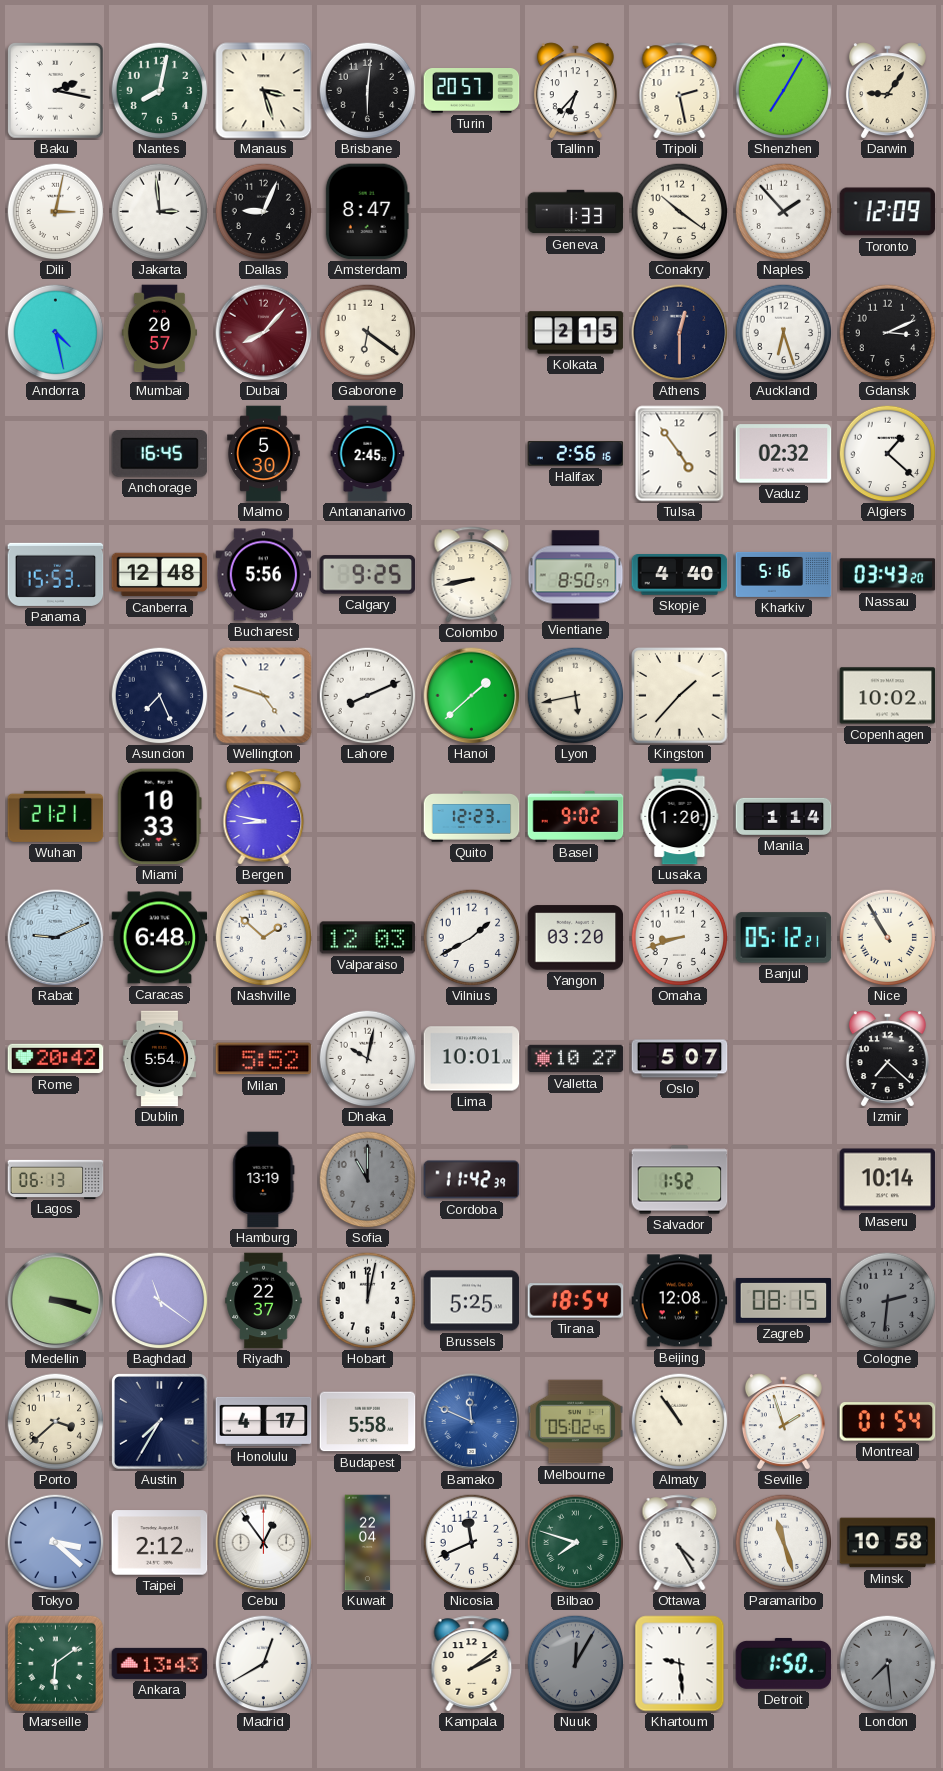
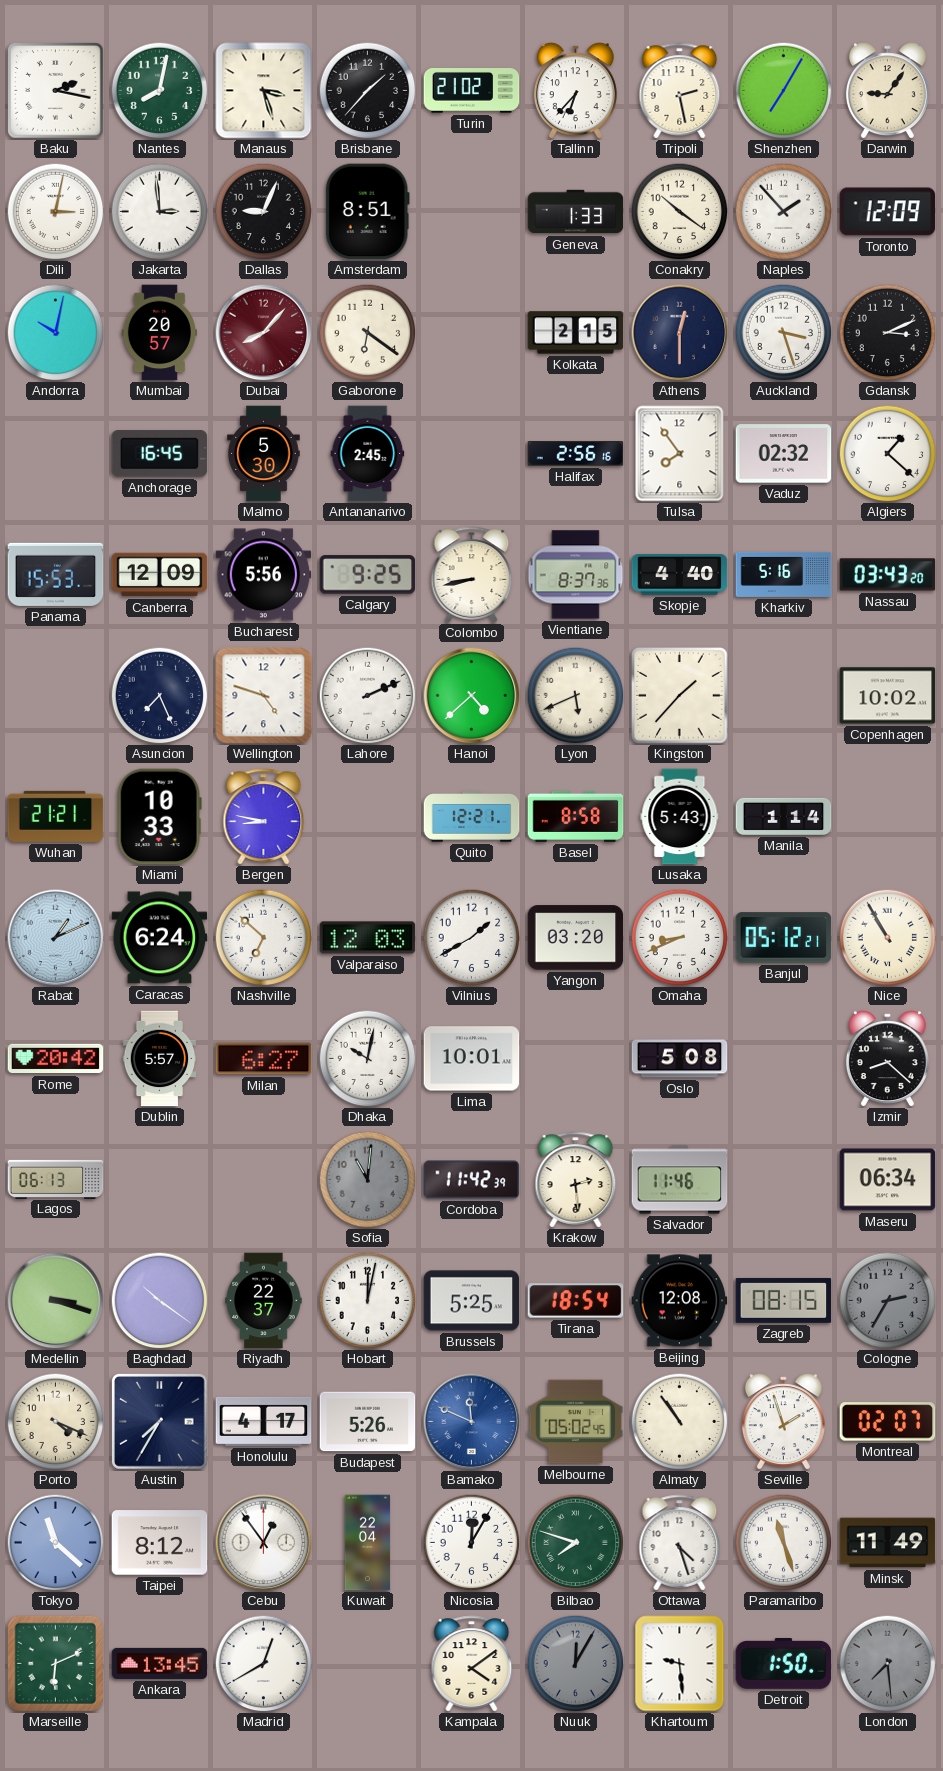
Brisbane: 6:01 -> 1:37
Turin: 20:57 -> 21:02
Amsterdam: 8:47 -> 8:51
Andorra: 4:28 -> 10:02
Auckland: 6:27 -> 3:27
Tulsa: 4:54 -> 7:54
Canberra: 12:48 -> 12:09
Vientiane: 8:50 -> 8:37
Lahore: 8:11 -> 2:11
Hanoi: 1:38 -> 4:38
Lyon: 5:43 -> 5:41
Quito: 12:23 -> 12:21
Basel: 9:02 -> 8:58
Lusaka: 1:20 -> 5:43
Rabat: 9:11 -> 1:11
Caracas: 6:48 -> 6:24
Nashville: 1:52 -> 6:52
Omaha: 8:42 -> 8:41
Dublin: 5:54 -> 5:57
Milan: 5:52 -> 6:27
Valletta: 10:27 -> none
Oslo: 5:07 -> 5:08
Izmir: 7:22 -> 8:22
Hamburg: 13:19 -> none
Sofia: 11:00 -> 11:01
Krakow: none -> 2:29
Salvador: 1:52 -> 11:46
Maseru: 10:14 -> 06:34
Baghdad: 11:21 -> 10:21
Cologne: 2:31 -> 2:35
Porto: 3:38 -> 4:19
Budapest: 5:58 -> 5:26
Montreal: 01:54 -> 02:07
Tokyo: 3:22 -> 11:22
Taipei: 2:12 -> 8:12
Nicosia: 11:41 -> 12:05
Ottawa: 4:25 -> 4:27
Minsk: 10:58 -> 11:49
Marseille: 6:09 -> 6:11
Ankara: 13:43 -> 13:45
Kampala: 2:09 -> 4:09
